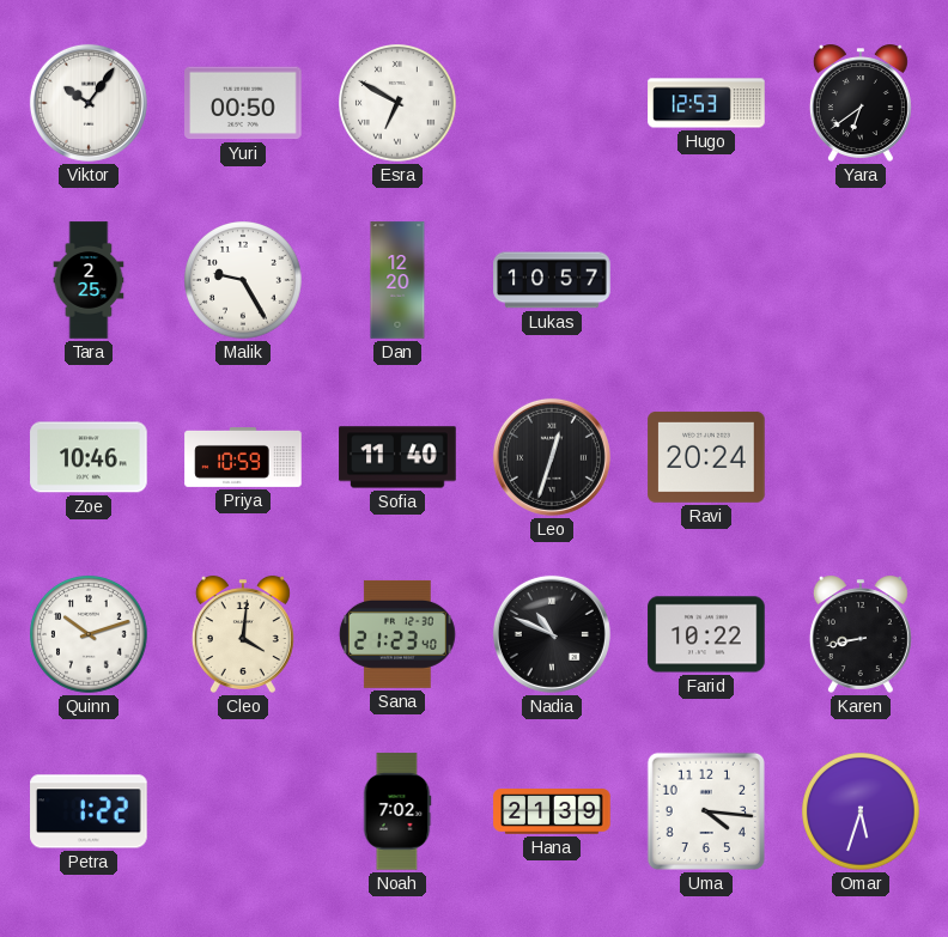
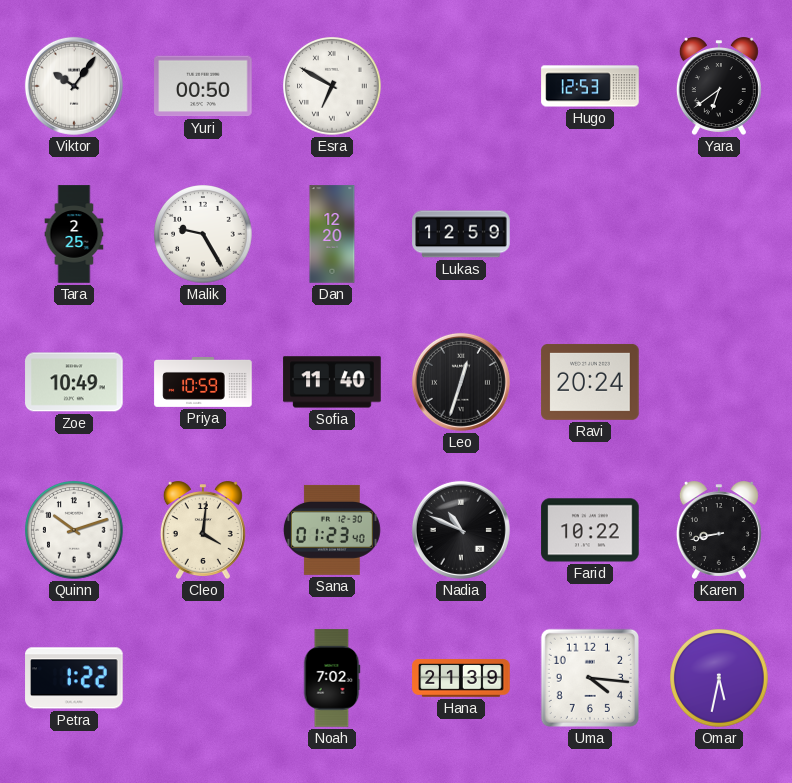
Lukas: 10:57 -> 12:59
Zoe: 10:46 -> 10:49
Sana: 21:23 -> 01:23
Omar: 5:33 -> 5:32
